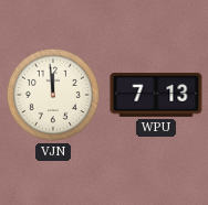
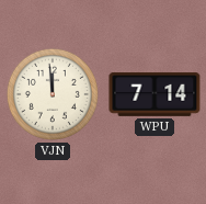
WPU: 7:13 -> 7:14
